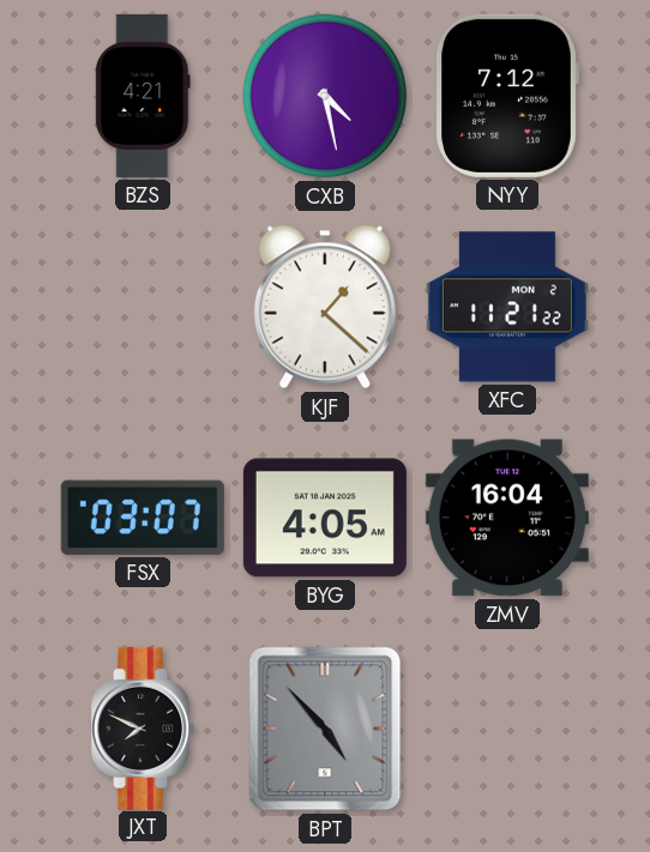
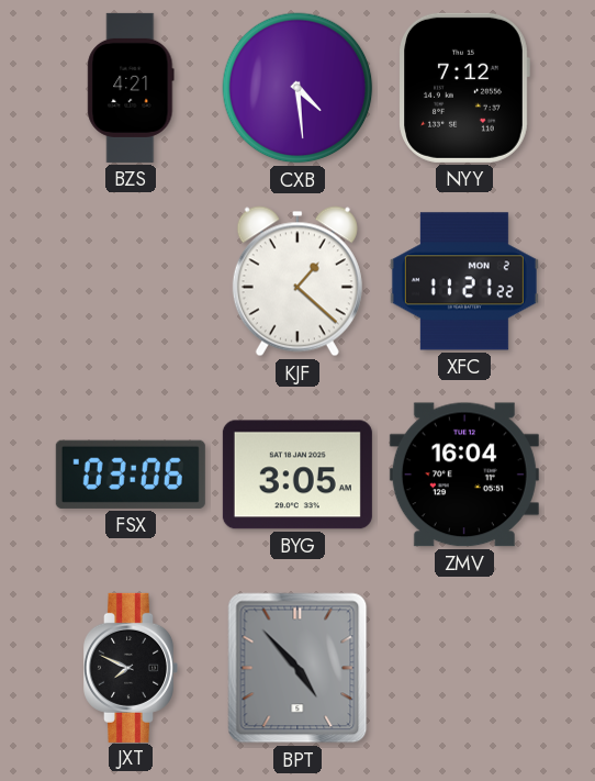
CXB: 4:28 -> 4:29
FSX: 03:07 -> 03:06
BYG: 4:05 -> 3:05
